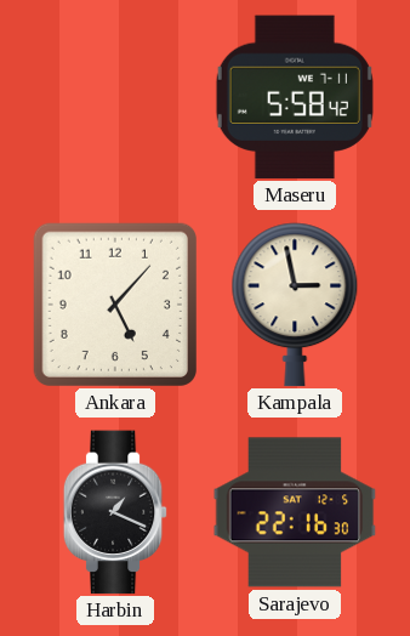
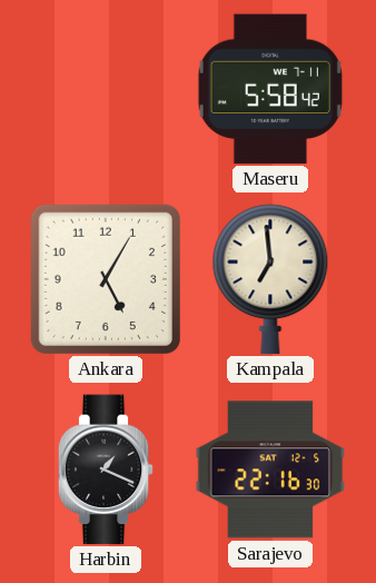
Ankara: 5:07 -> 5:05
Kampala: 2:58 -> 6:59
